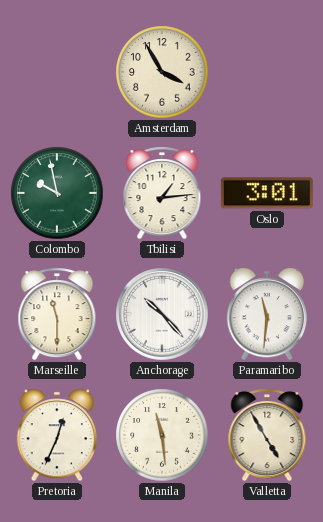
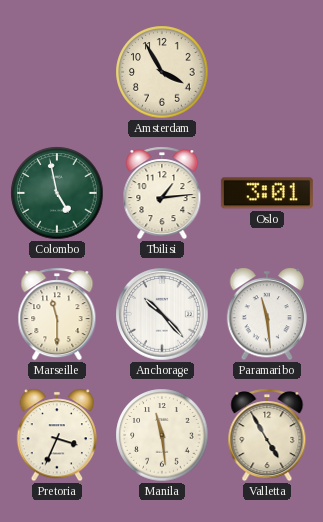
Colombo: 9:58 -> 4:58
Paramaribo: 11:31 -> 11:29
Pretoria: 12:34 -> 3:34
